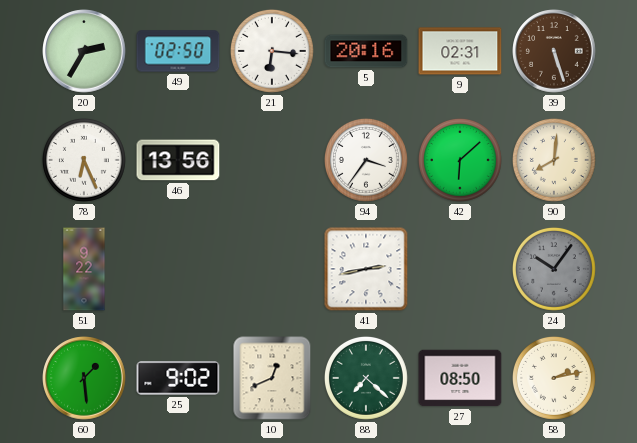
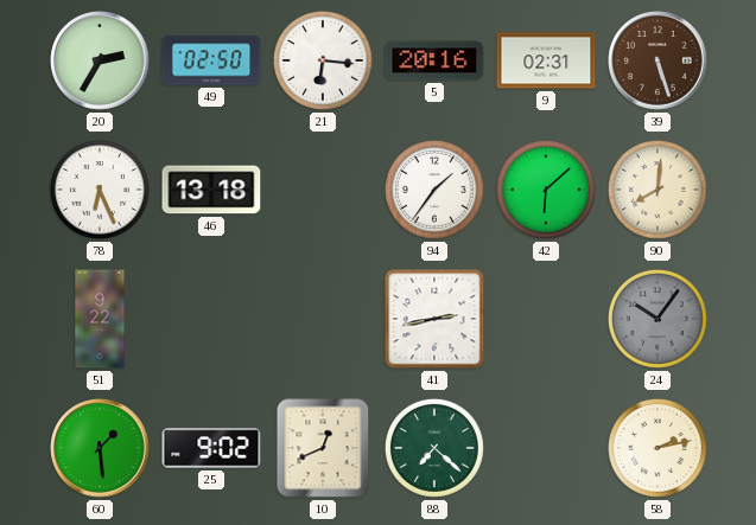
46: 13:56 -> 13:18
94: 3:36 -> 1:36
27: 08:50 -> none
